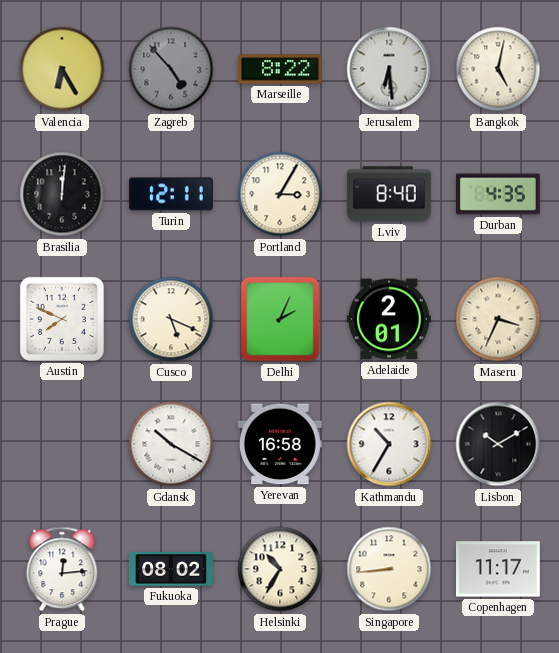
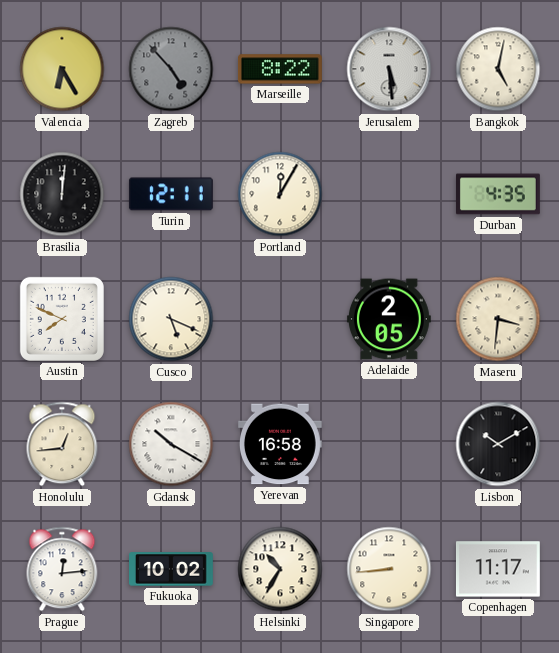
Jerusalem: 6:29 -> 5:29
Portland: 3:05 -> 12:05
Lviv: 8:40 -> none
Delhi: 2:04 -> none
Adelaide: 2:01 -> 2:05
Maseru: 3:34 -> 3:31
Honolulu: none -> 12:44
Kathmandu: 10:35 -> none
Fukuoka: 08:02 -> 10:02
